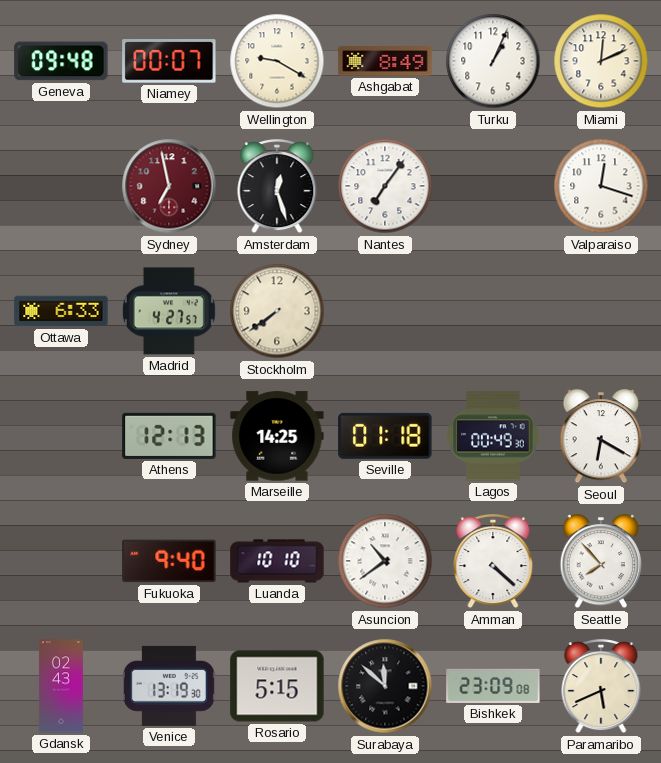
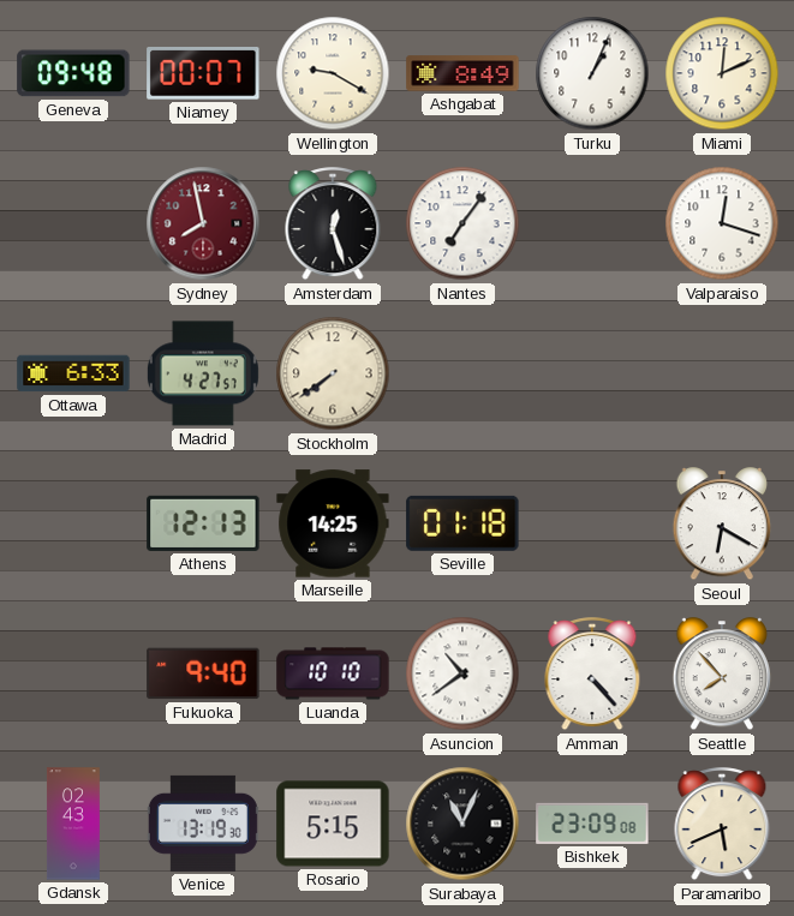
Sydney: 6:58 -> 7:58
Lagos: 00:49 -> none
Amman: 4:22 -> 4:23
Surabaya: 11:52 -> 11:04
